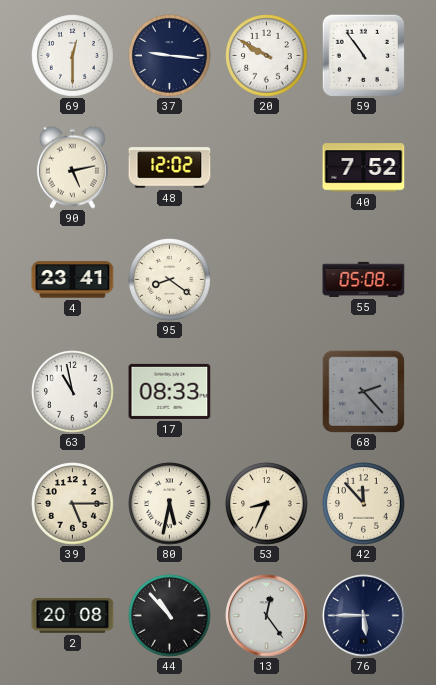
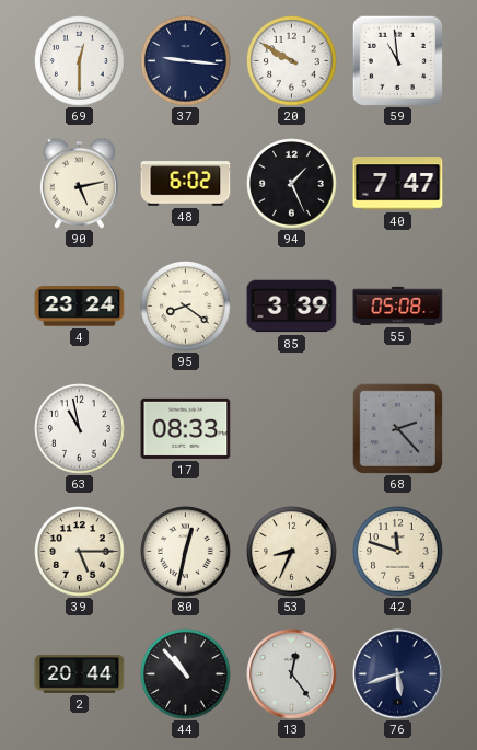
59: 10:54 -> 10:59
48: 12:02 -> 6:02
94: none -> 1:26
40: 7:52 -> 7:47
4: 23:41 -> 23:24
85: none -> 3:39
80: 5:32 -> 12:32
42: 11:53 -> 11:48
2: 20:08 -> 20:44
76: 5:45 -> 5:42
